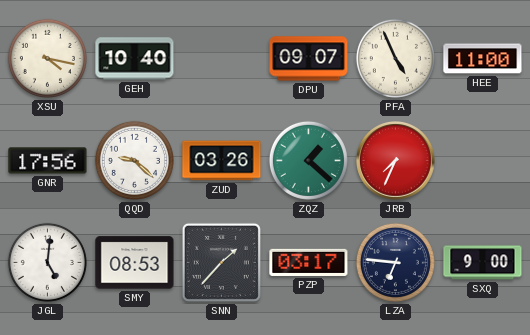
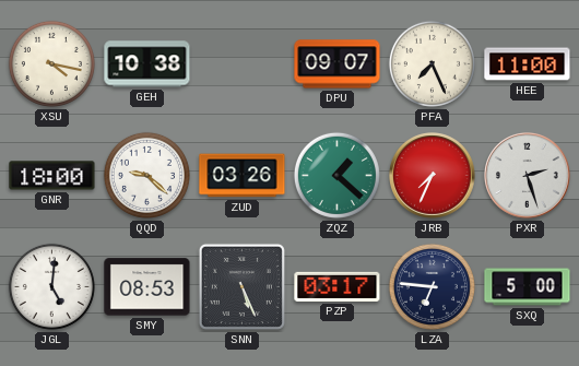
GEH: 10:40 -> 10:38
PFA: 4:56 -> 7:26
GNR: 17:56 -> 18:00
PXR: none -> 2:27
SNN: 1:37 -> 5:26
SXQ: 9:00 -> 5:00
